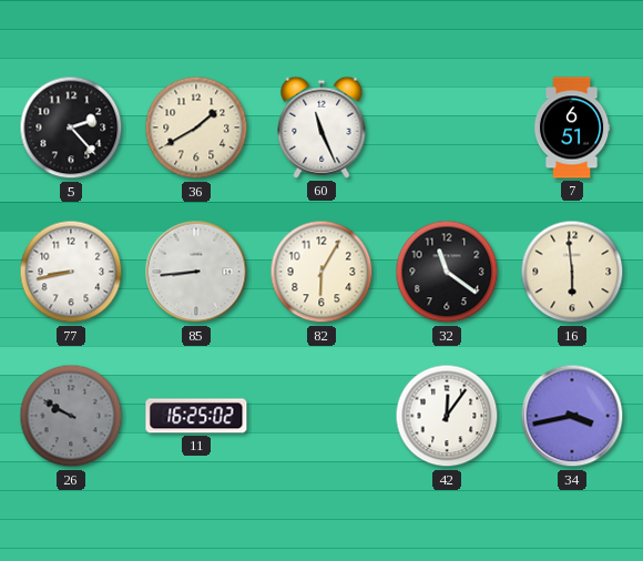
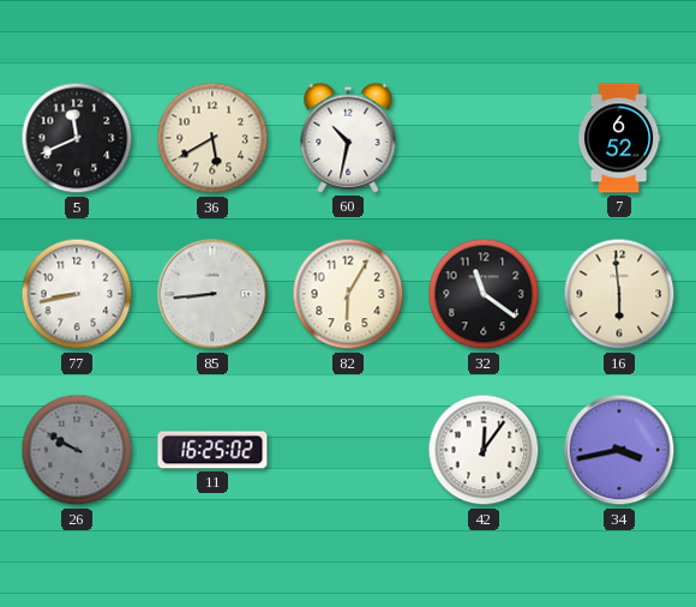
5: 2:23 -> 11:41
36: 1:40 -> 5:40
60: 11:26 -> 10:32
7: 6:51 -> 6:52
